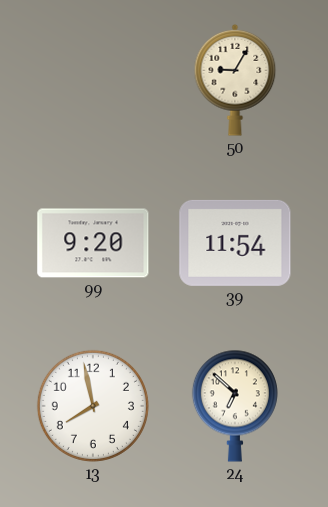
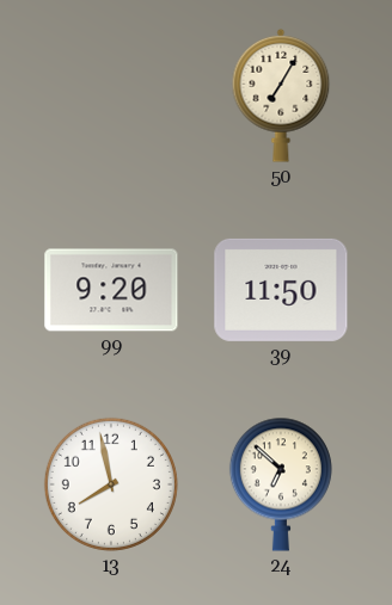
50: 9:05 -> 7:05
39: 11:54 -> 11:50
